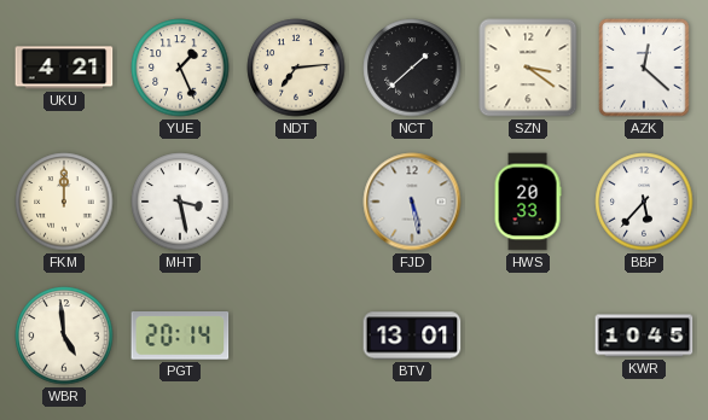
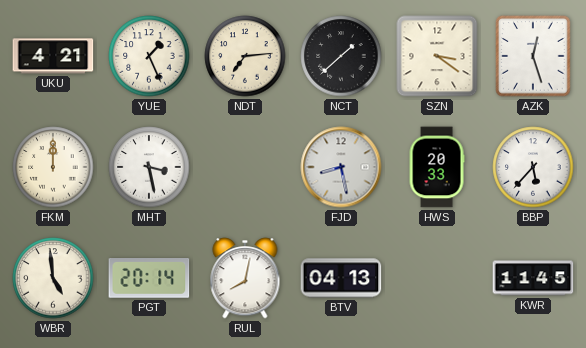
AZK: 12:22 -> 12:27
FJD: 5:28 -> 8:28
RUL: none -> 8:02
BTV: 13:01 -> 04:13
KWR: 10:45 -> 11:45
